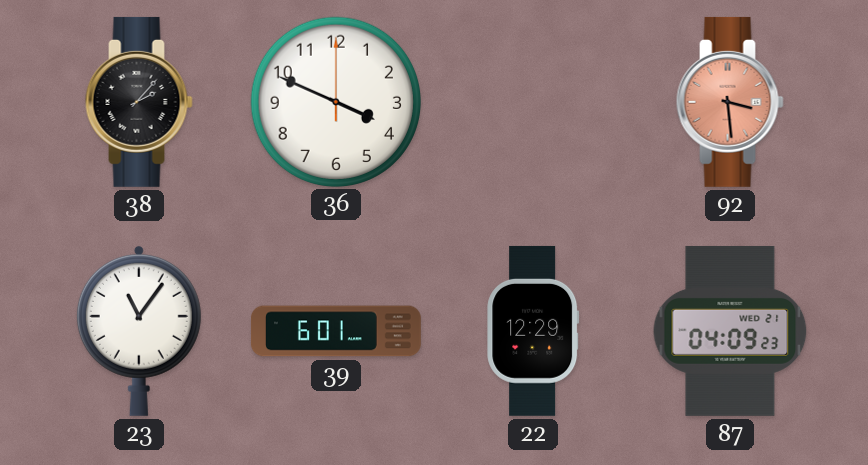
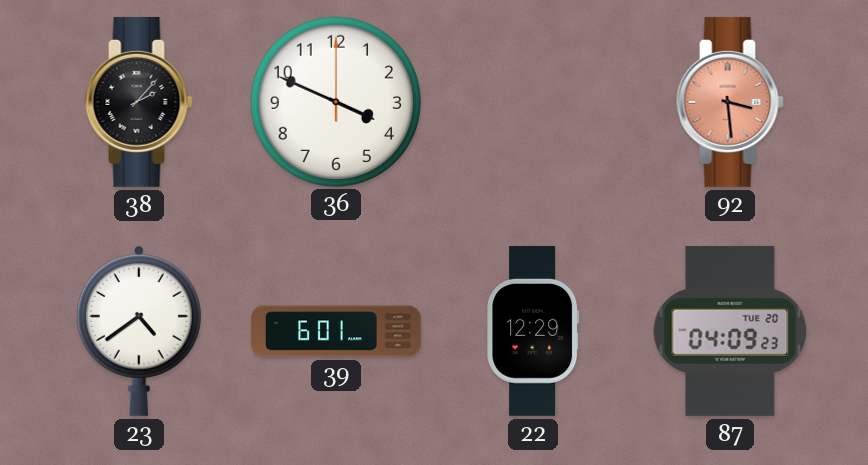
23: 11:06 -> 4:39
87 date: WED 21 -> TUE 20
